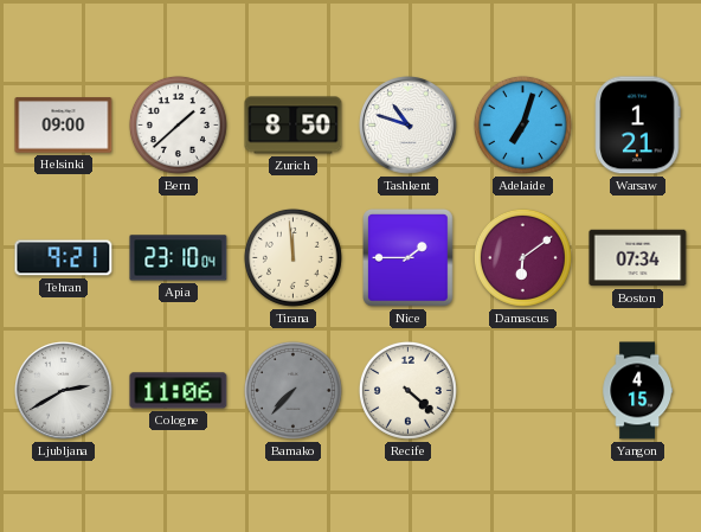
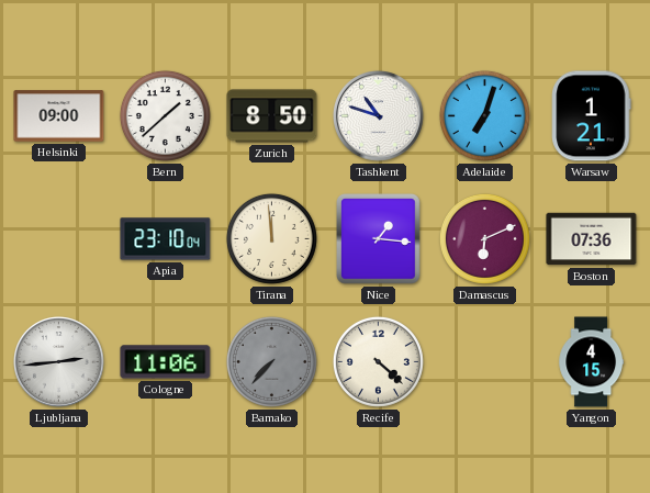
Tehran: 9:21 -> none
Nice: 1:45 -> 1:16
Damascus: 6:09 -> 6:11
Boston: 07:34 -> 07:36
Ljubljana: 2:40 -> 2:44
